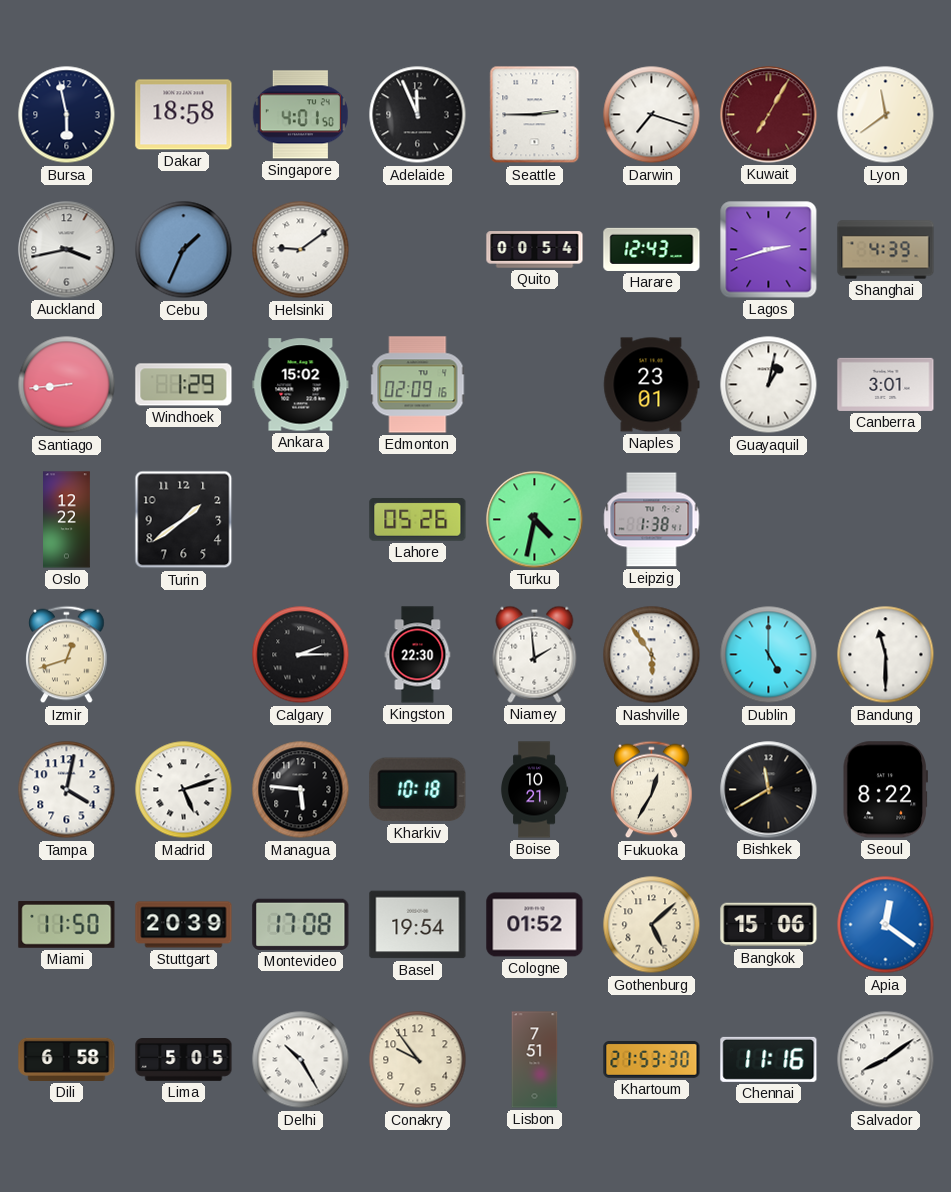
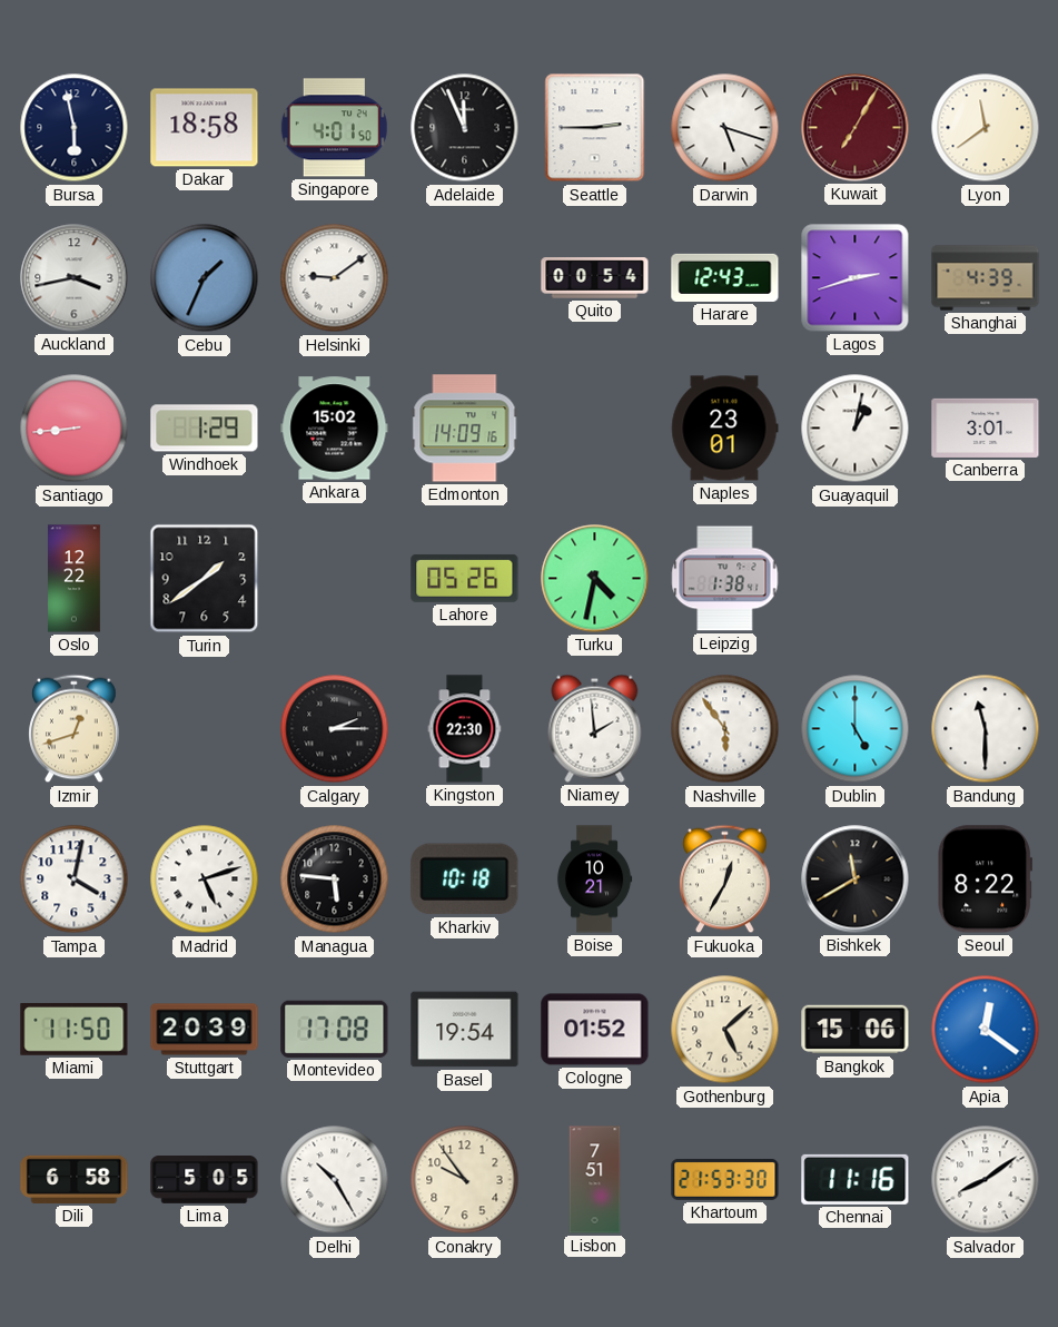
Darwin: 7:18 -> 5:18
Edmonton: 02:09 -> 14:09
